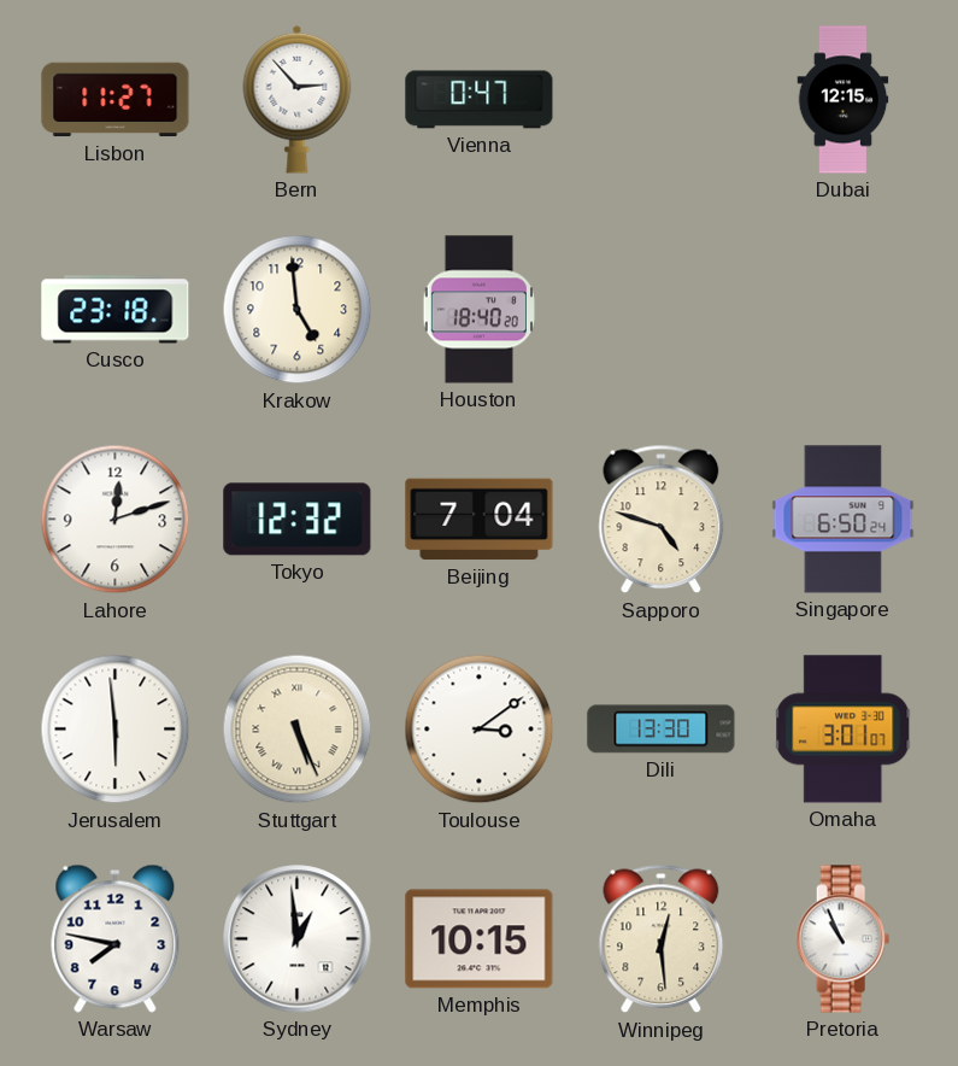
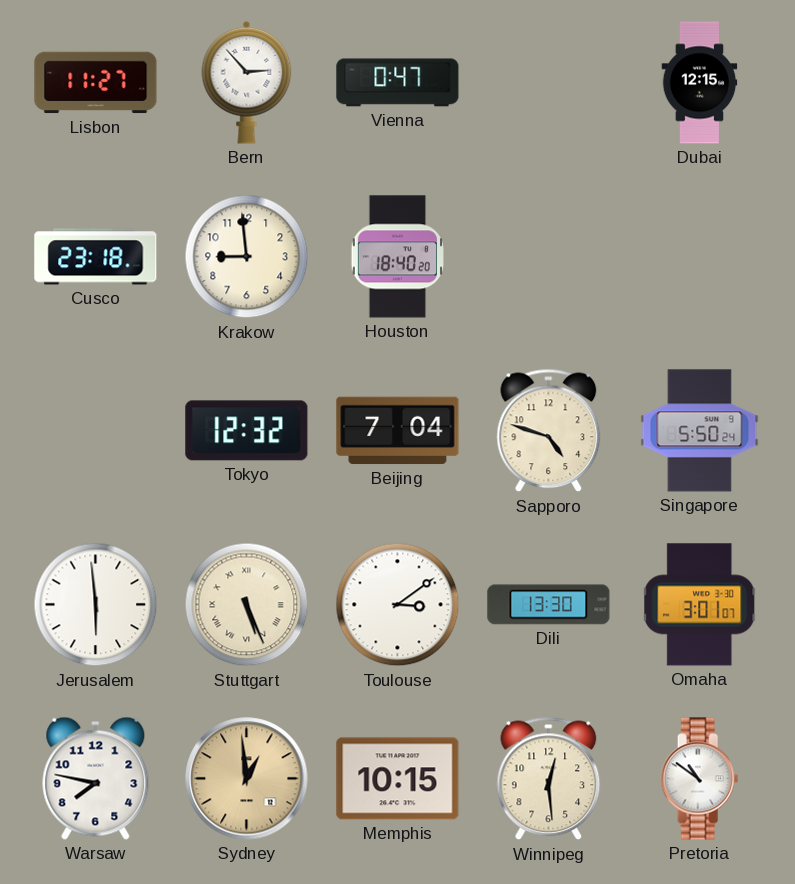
Krakow: 4:59 -> 8:59
Lahore: 12:12 -> none
Singapore: 6:50 -> 5:50
Sydney dial: white -> champagne
Pretoria: 10:56 -> 10:51
